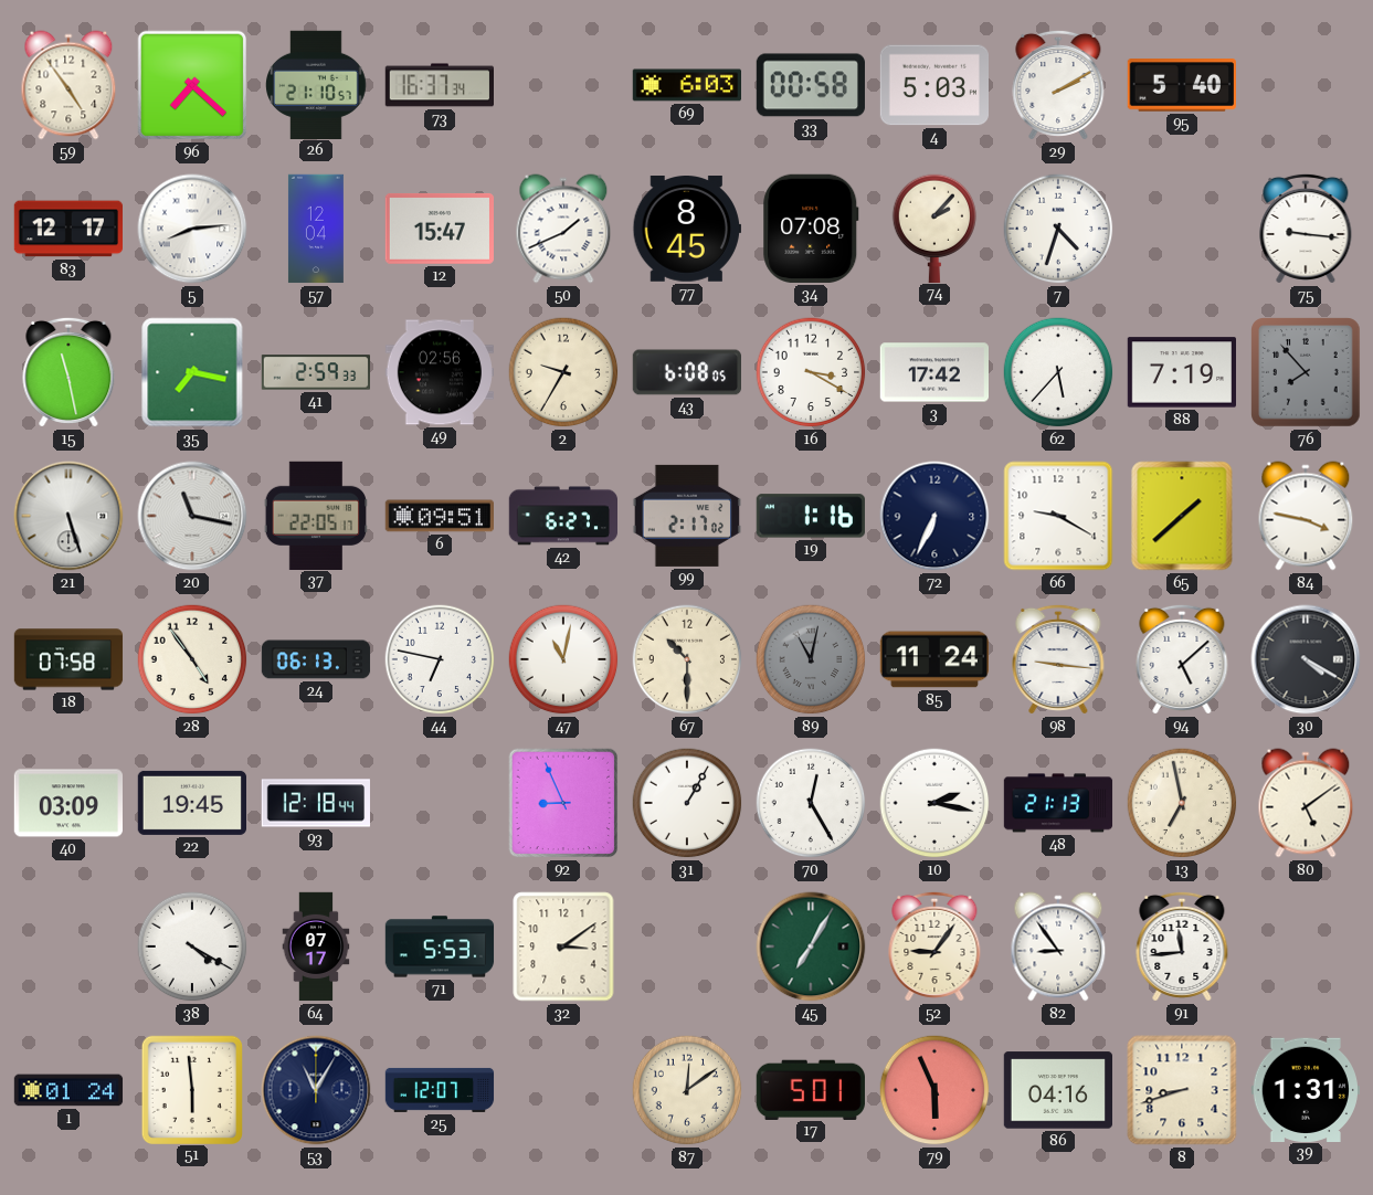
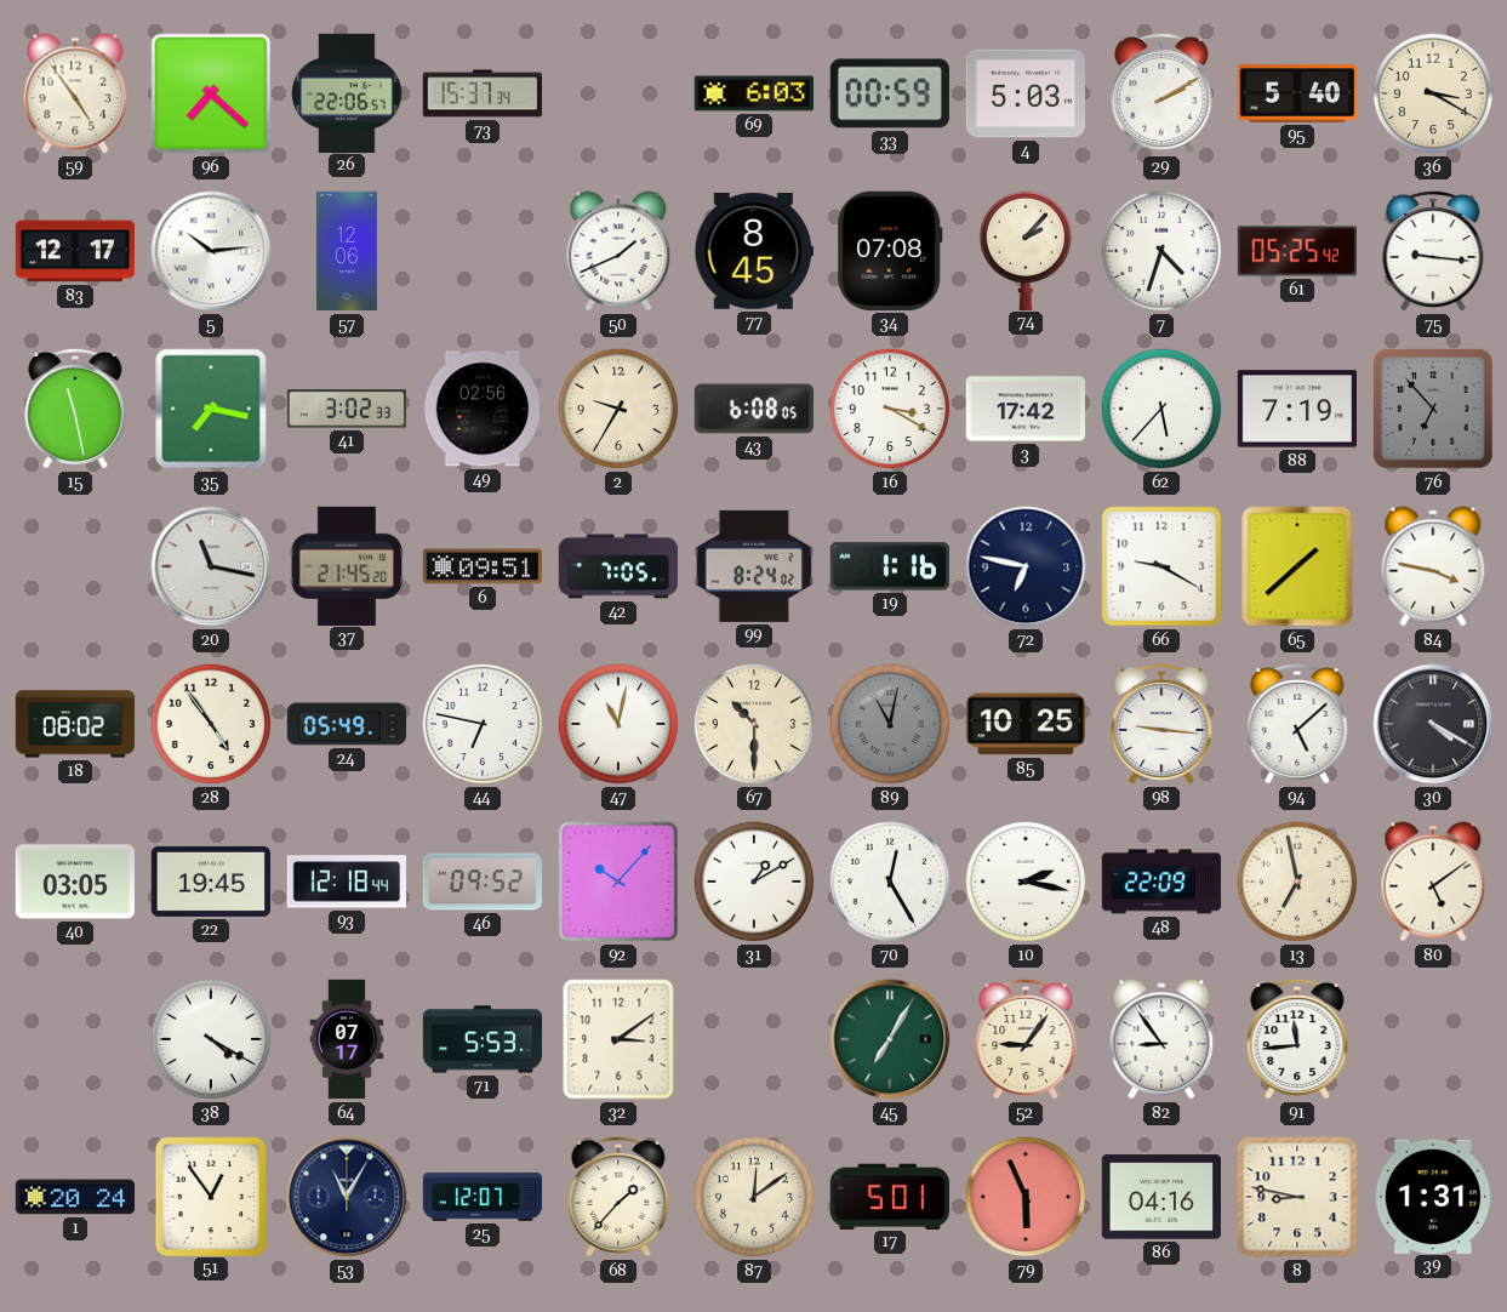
26: 21:10 -> 22:06
73: 16:37 -> 15:37
33: 00:58 -> 00:59
36: none -> 3:20
5: 8:14 -> 10:14
57: 12:04 -> 12:06
12: 15:47 -> none
61: none -> 05:25
41: 2:59 -> 3:02
76: 7:53 -> 6:53
21: 5:27 -> none
37: 22:05 -> 21:45
42: 6:27 -> 7:05
99: 2:17 -> 8:24
72: 6:34 -> 6:47
18: 07:58 -> 08:02
24: 06:13 -> 05:49
85: 11:24 -> 10:25
40: 03:09 -> 03:05
46: none -> 09:52
92: 8:56 -> 10:07
31: 1:05 -> 1:10
48: 21:13 -> 22:09
1: 01:24 -> 20:24
51: 5:59 -> 12:54
68: none -> 1:37
8: 8:42 -> 8:47
